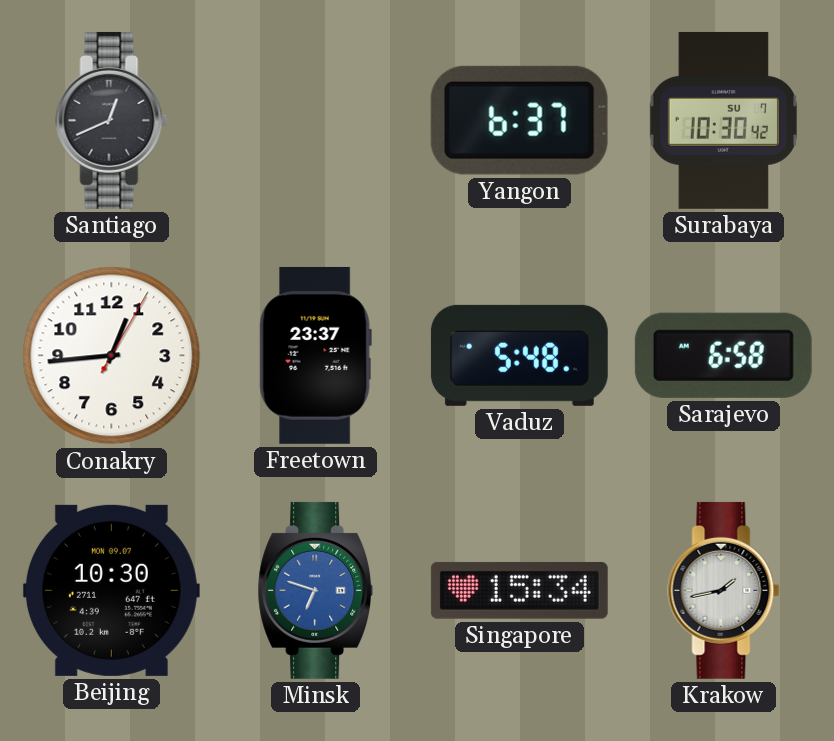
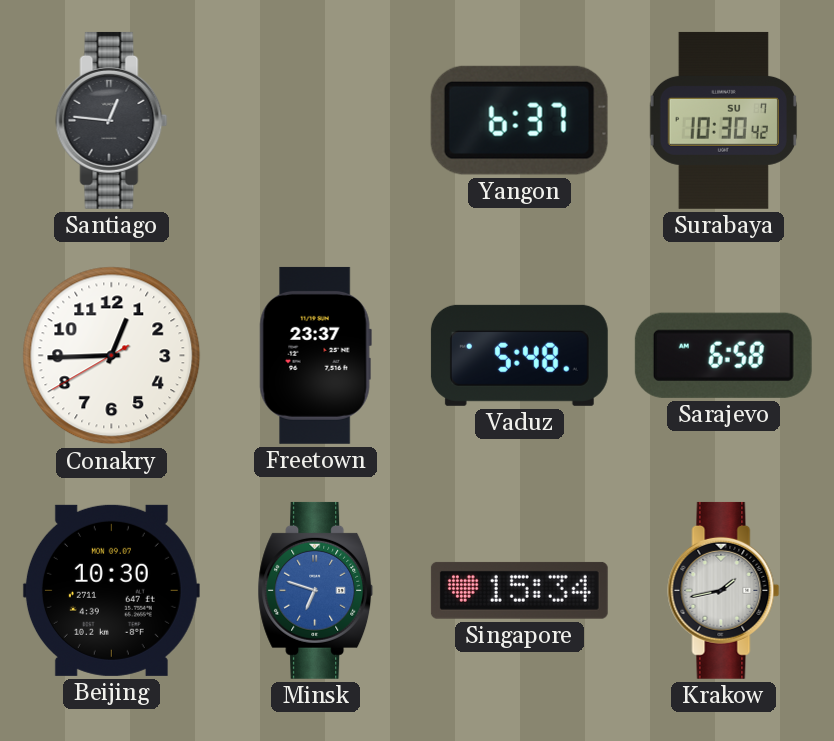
Santiago: 12:41 -> 12:46
Conakry: 12:44:05 -> 12:44:40
